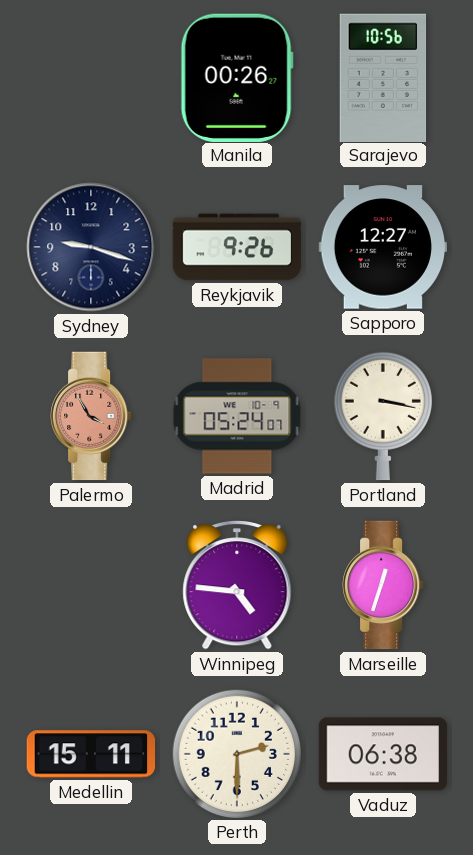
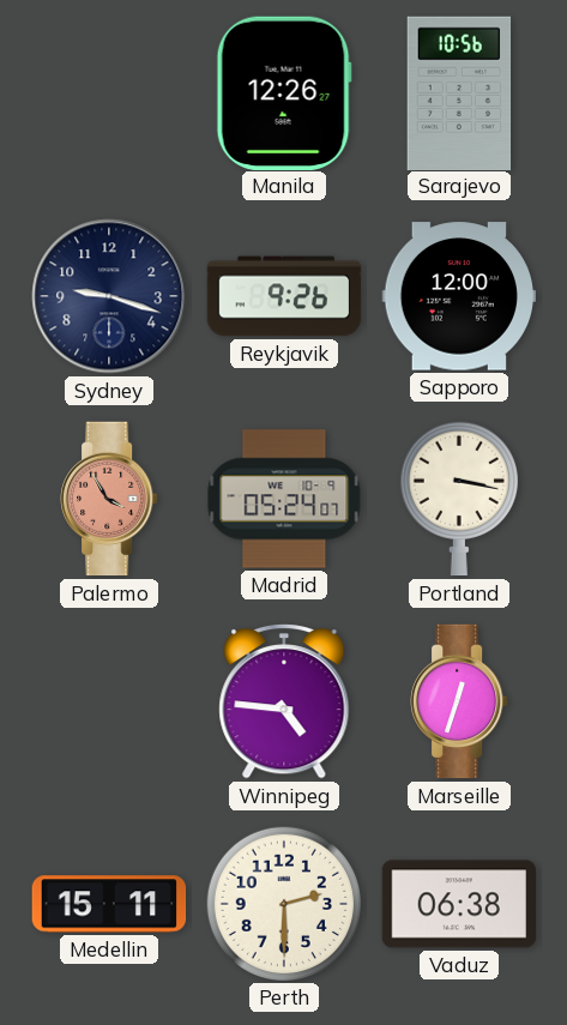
Manila: 00:26 -> 12:26
Sapporo: 12:27 -> 12:00
